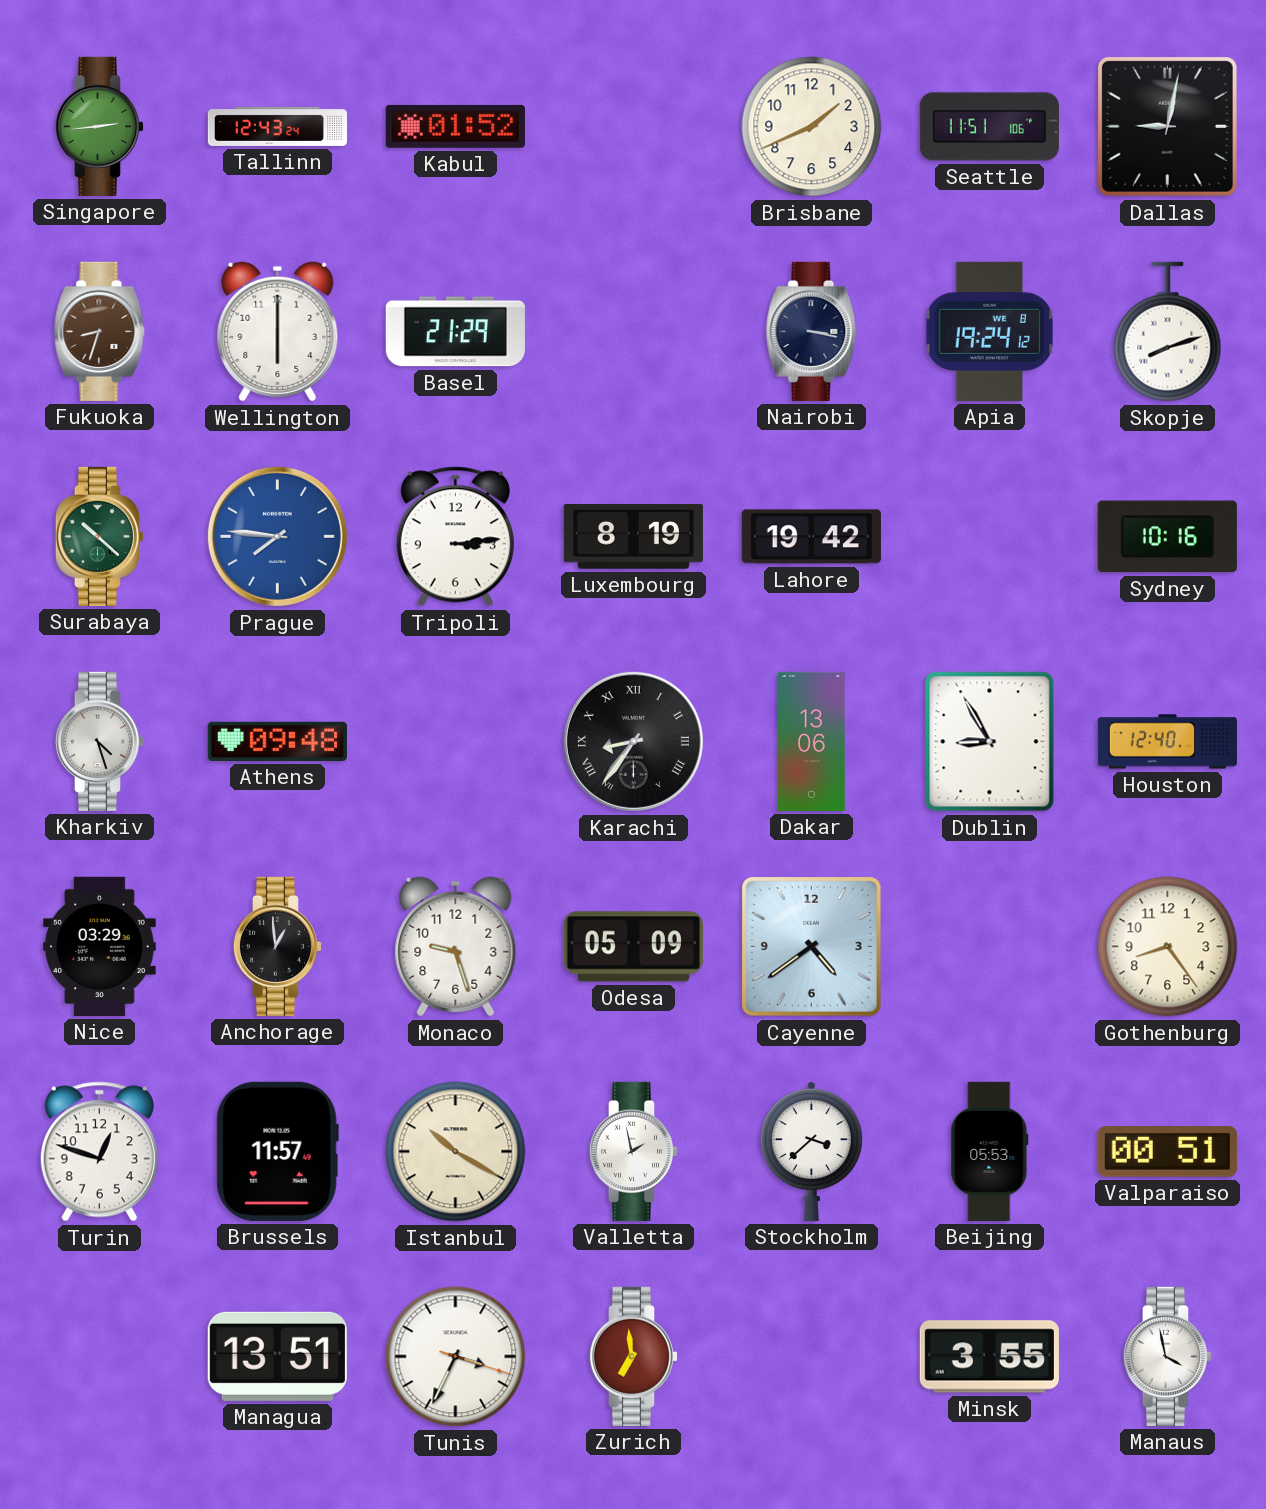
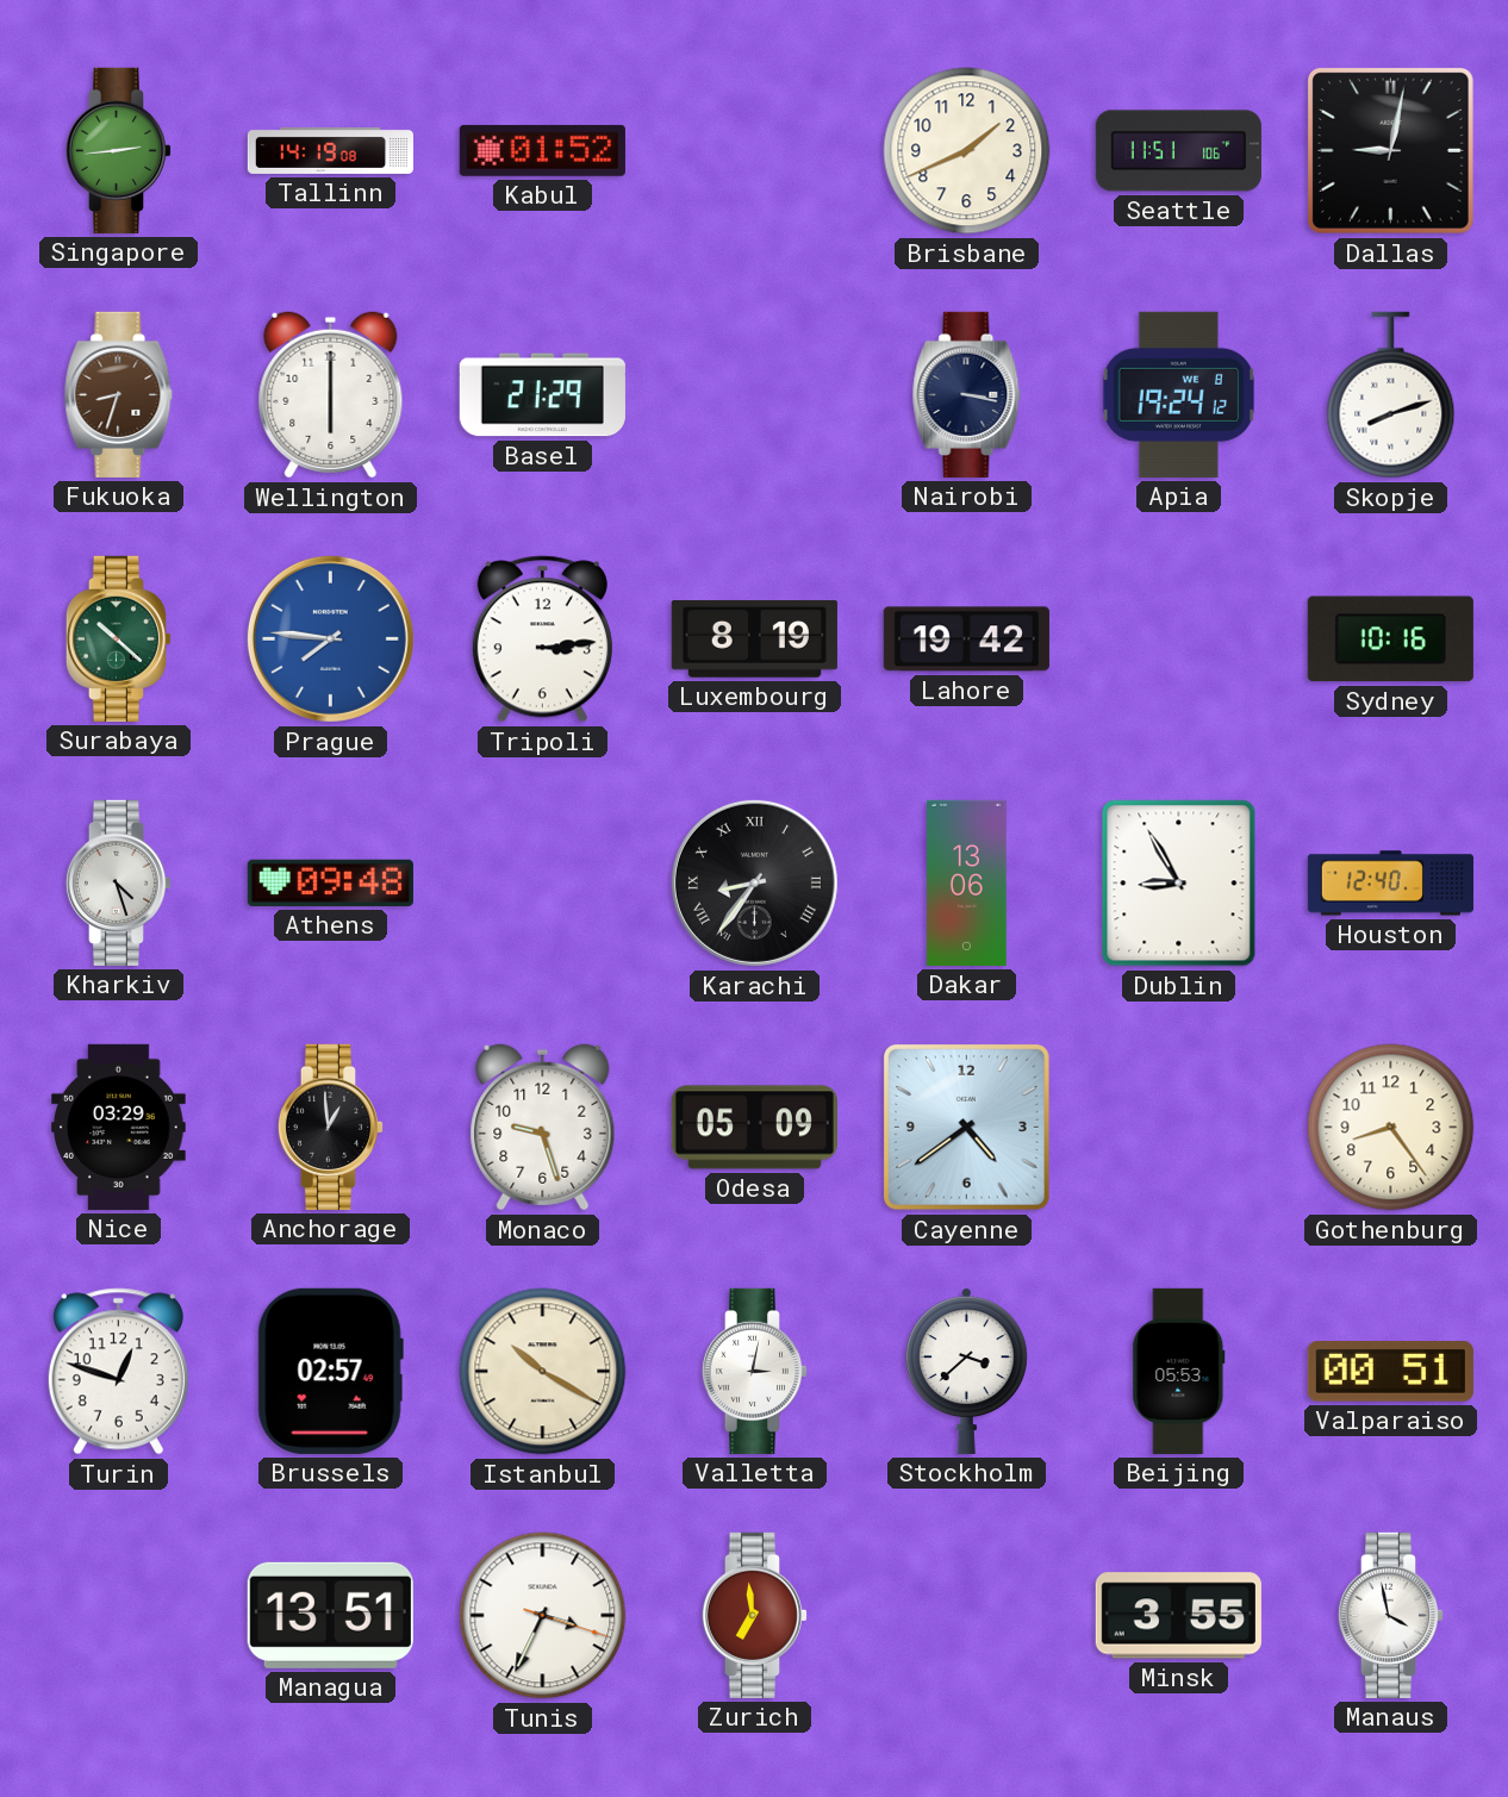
Tallinn: 12:43 -> 14:19
Brussels: 11:57 -> 02:57
Valletta: 1:58 -> 3:02
